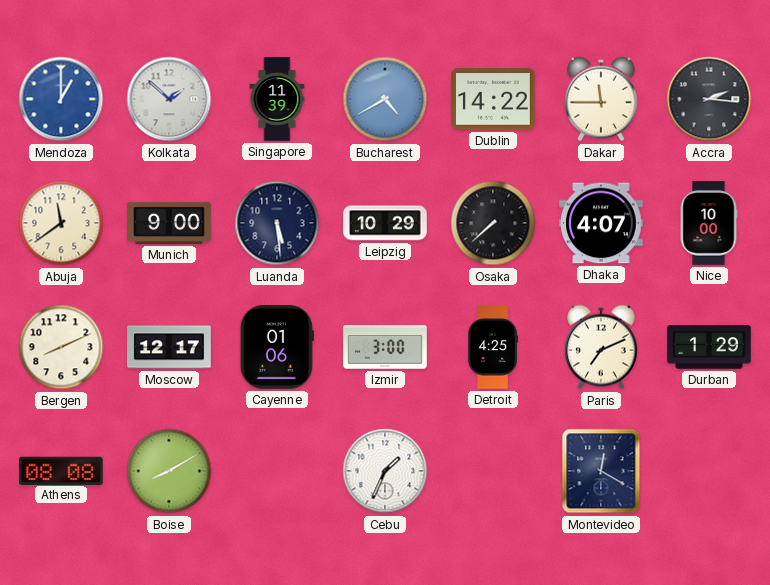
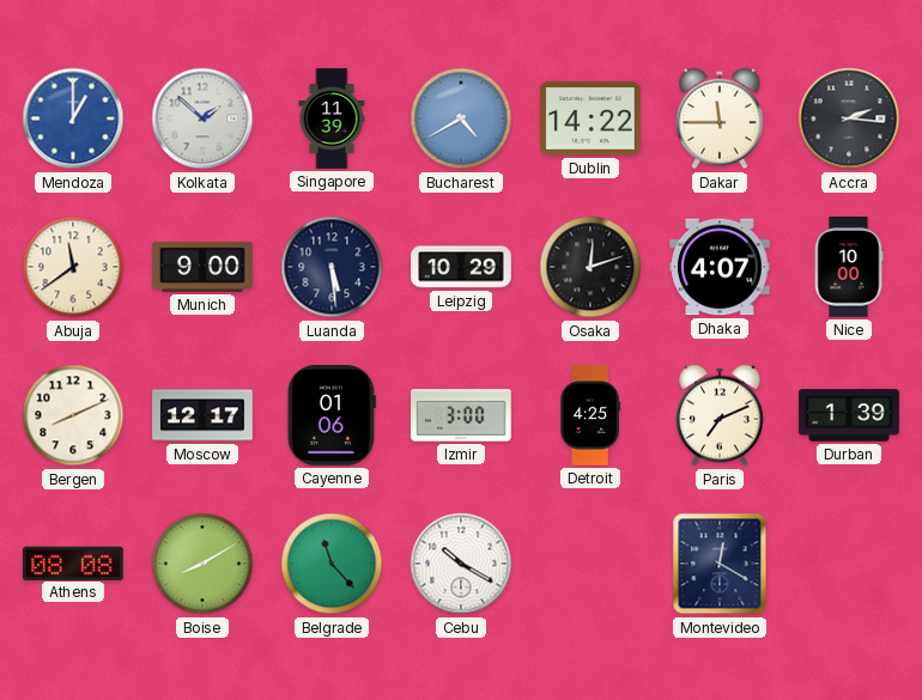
Osaka: 7:38 -> 12:12
Durban: 1:29 -> 1:39
Belgrade: none -> 11:23
Cebu: 1:34 -> 10:20
